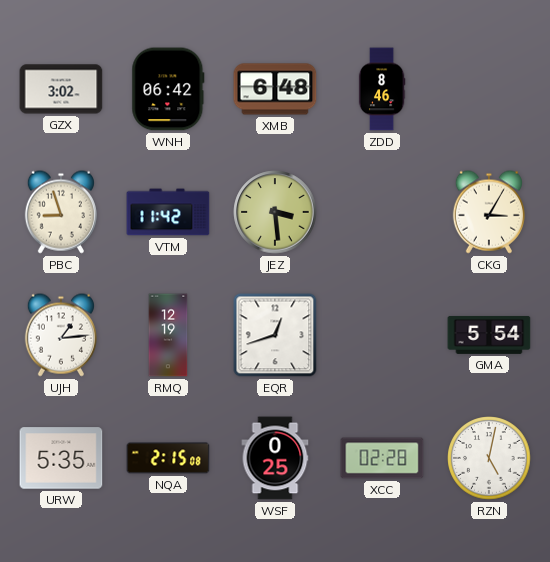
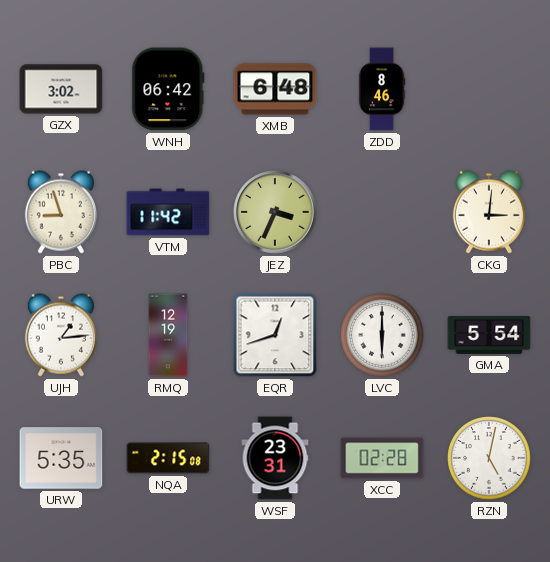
JEZ: 3:29 -> 3:34
CKG: 3:05 -> 3:01
LVC: none -> 6:00
WSF: 0:25 -> 23:31
